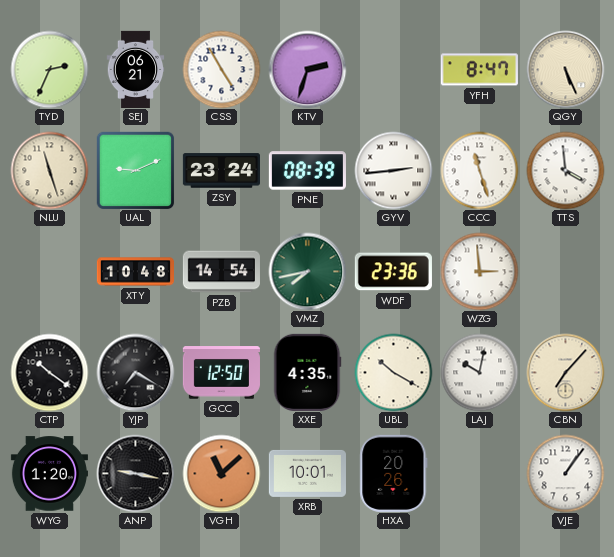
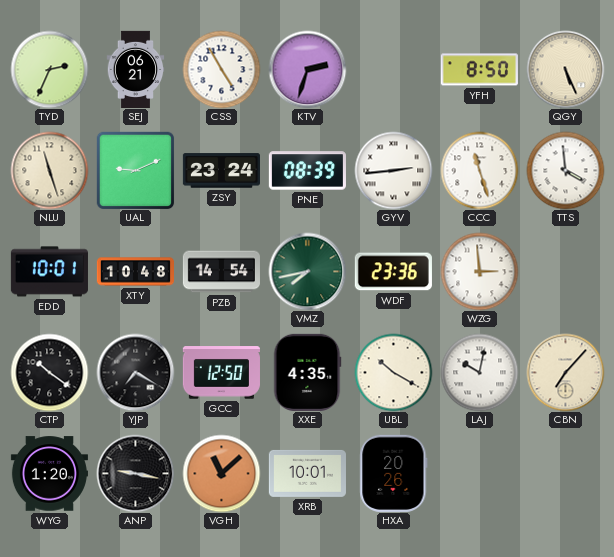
YFH: 8:47 -> 8:50
EDD: none -> 10:01
VJE: 1:06 -> none
